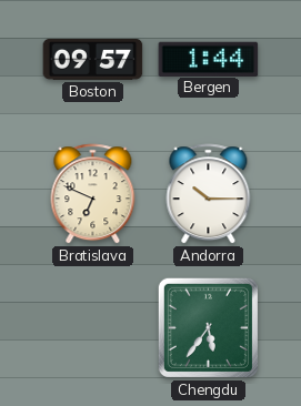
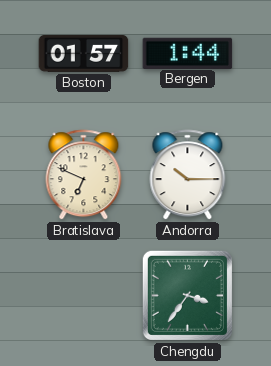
Boston: 09:57 -> 01:57
Chengdu: 5:36 -> 3:36
